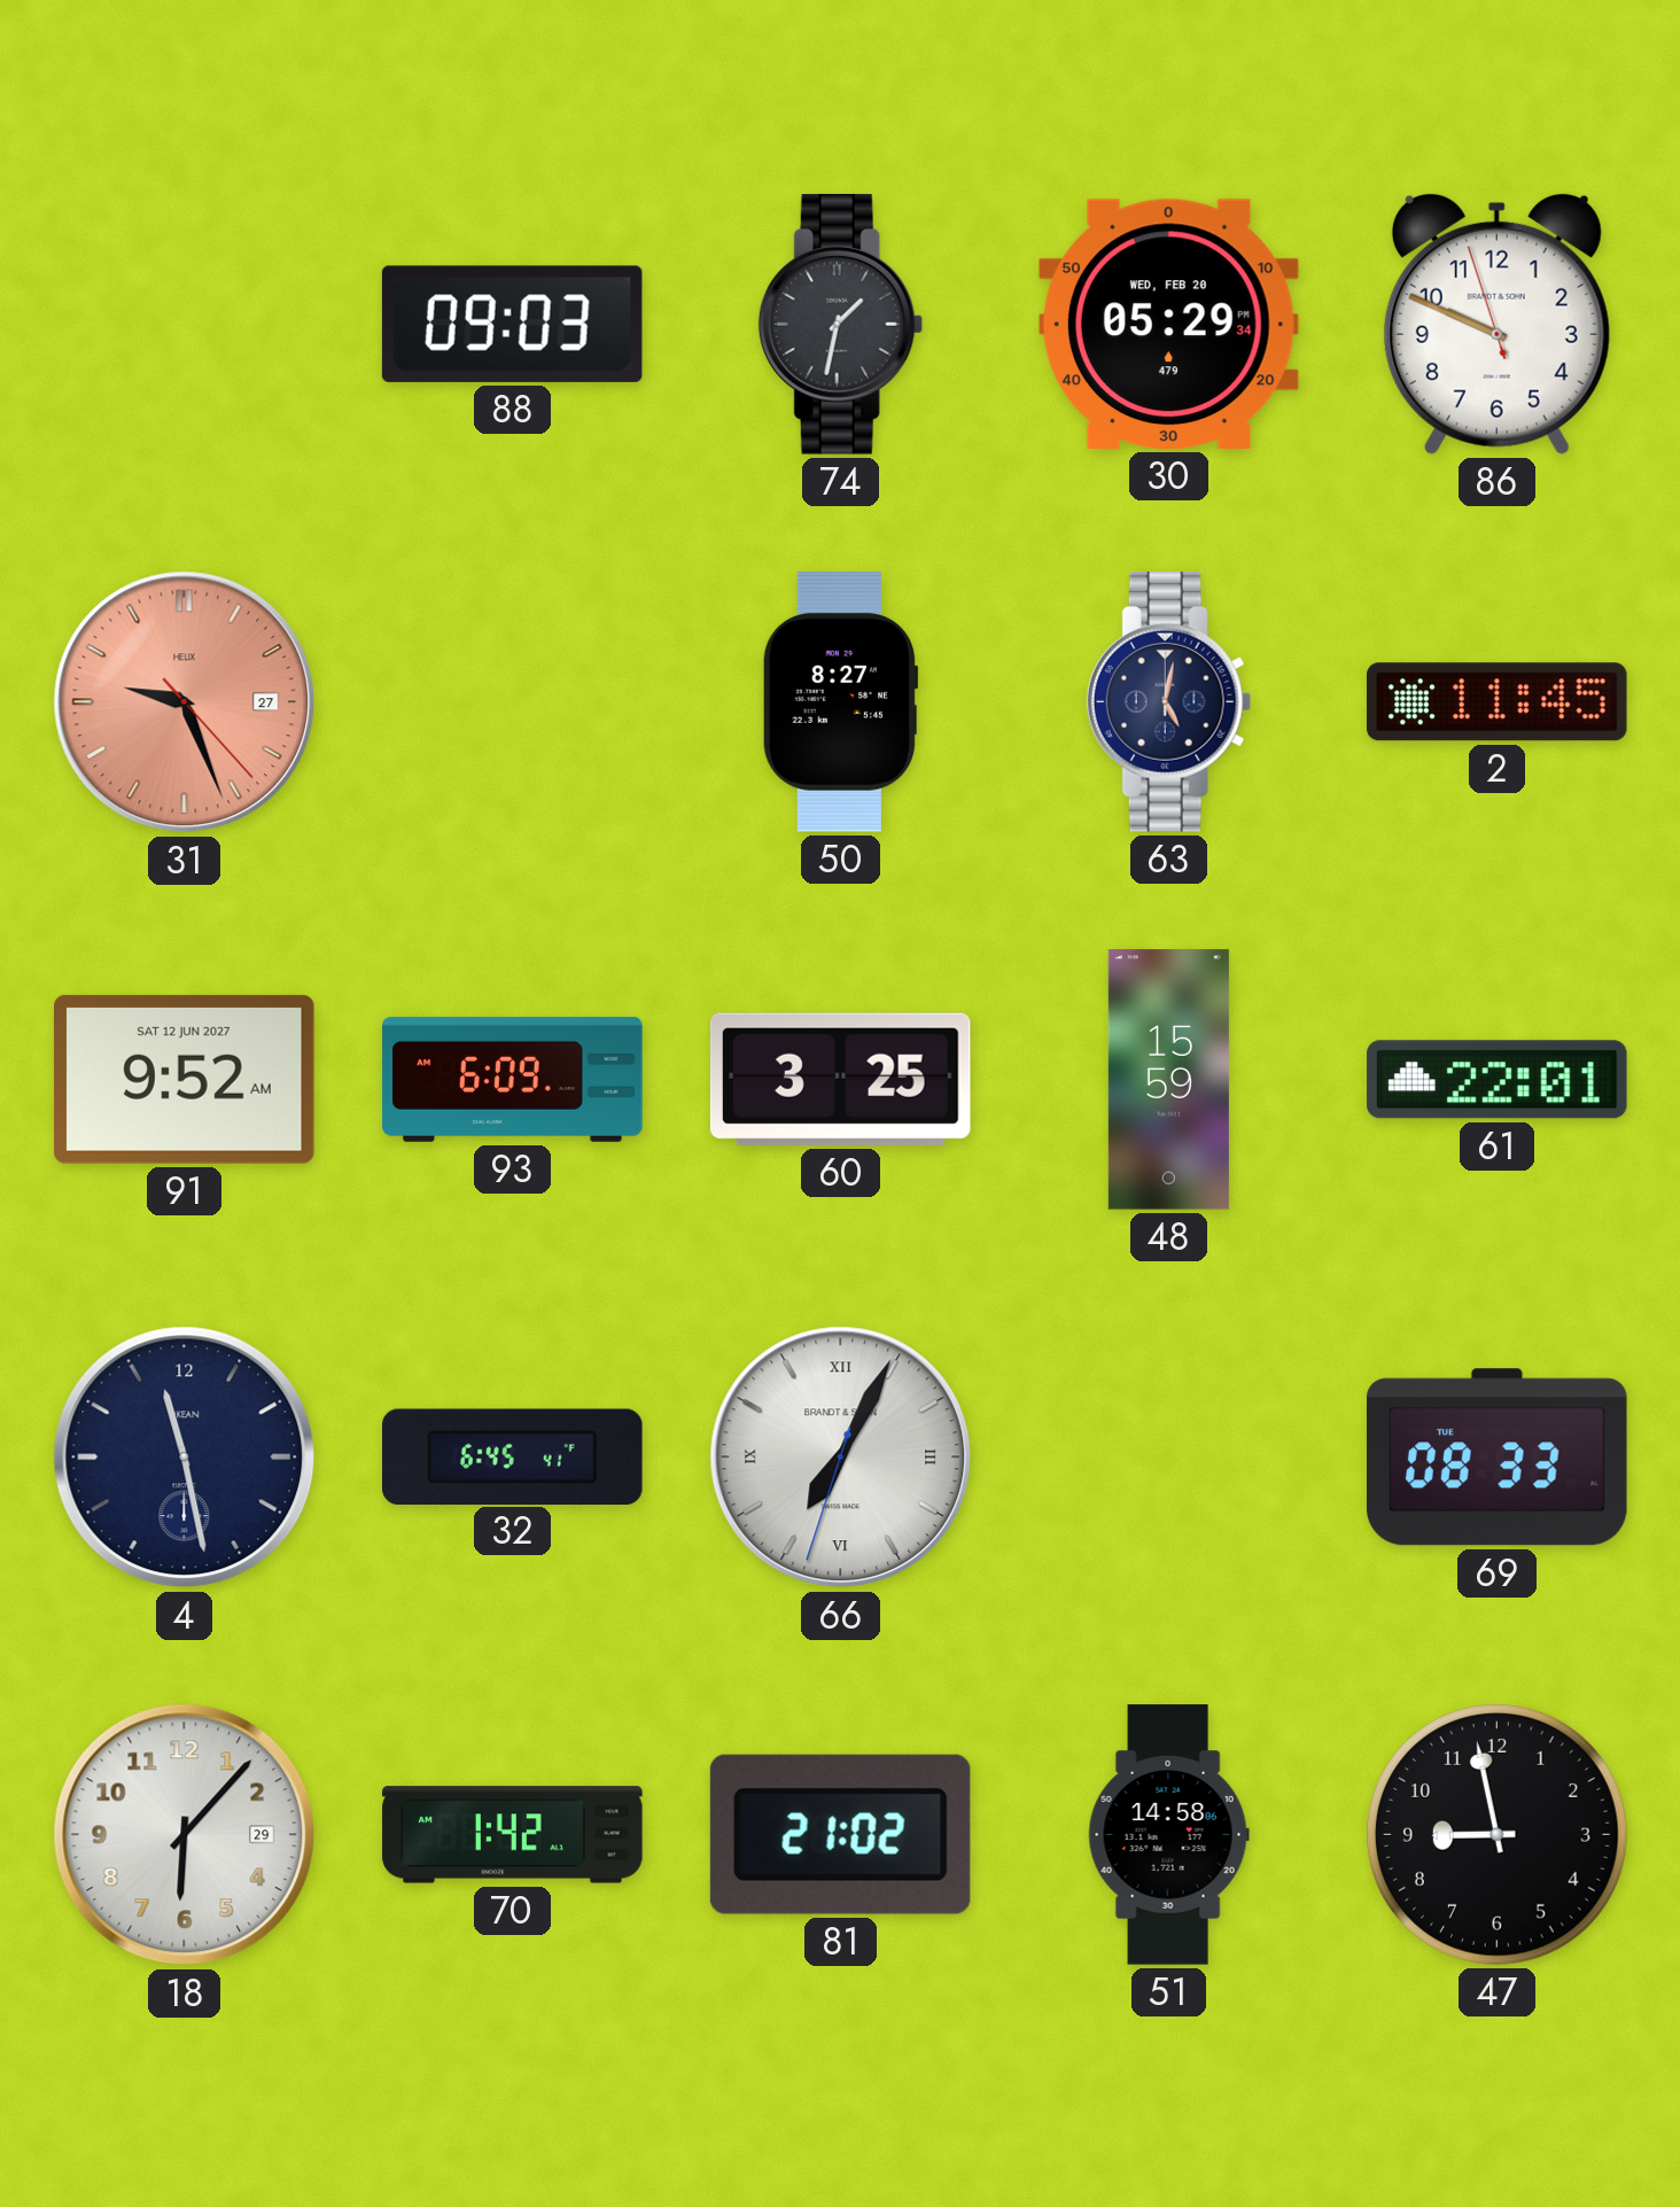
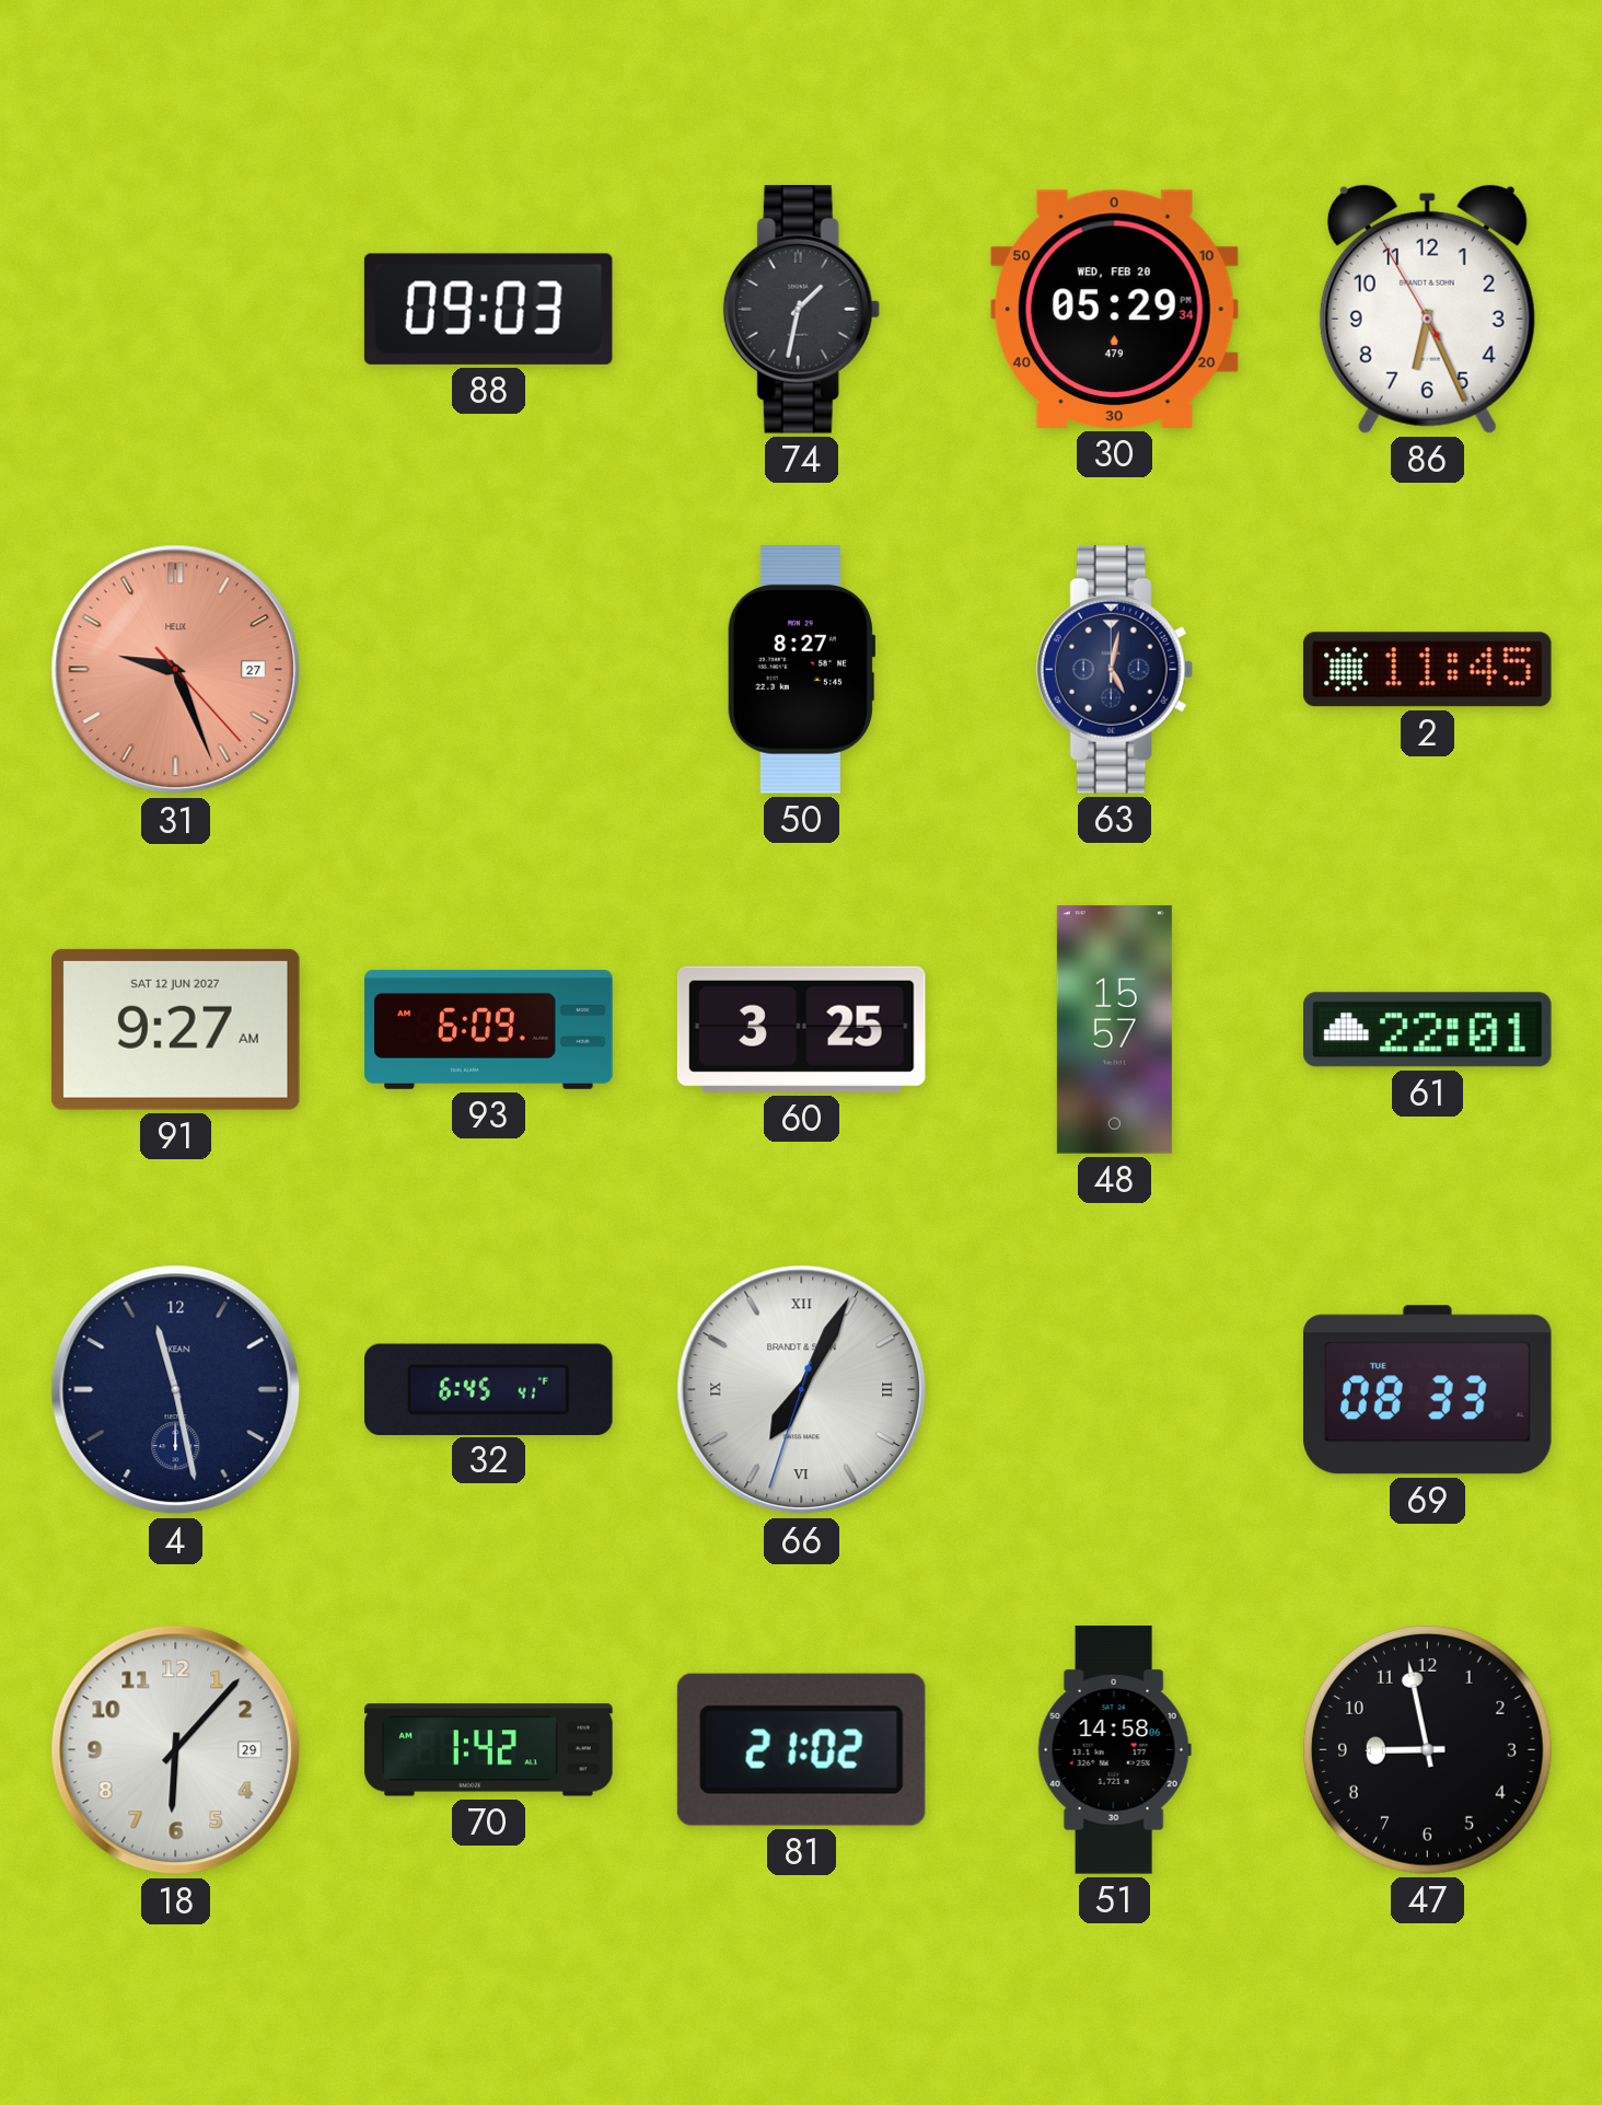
86: 9:48 -> 6:25
91: 9:52 -> 9:27
48: 15:59 -> 15:57
